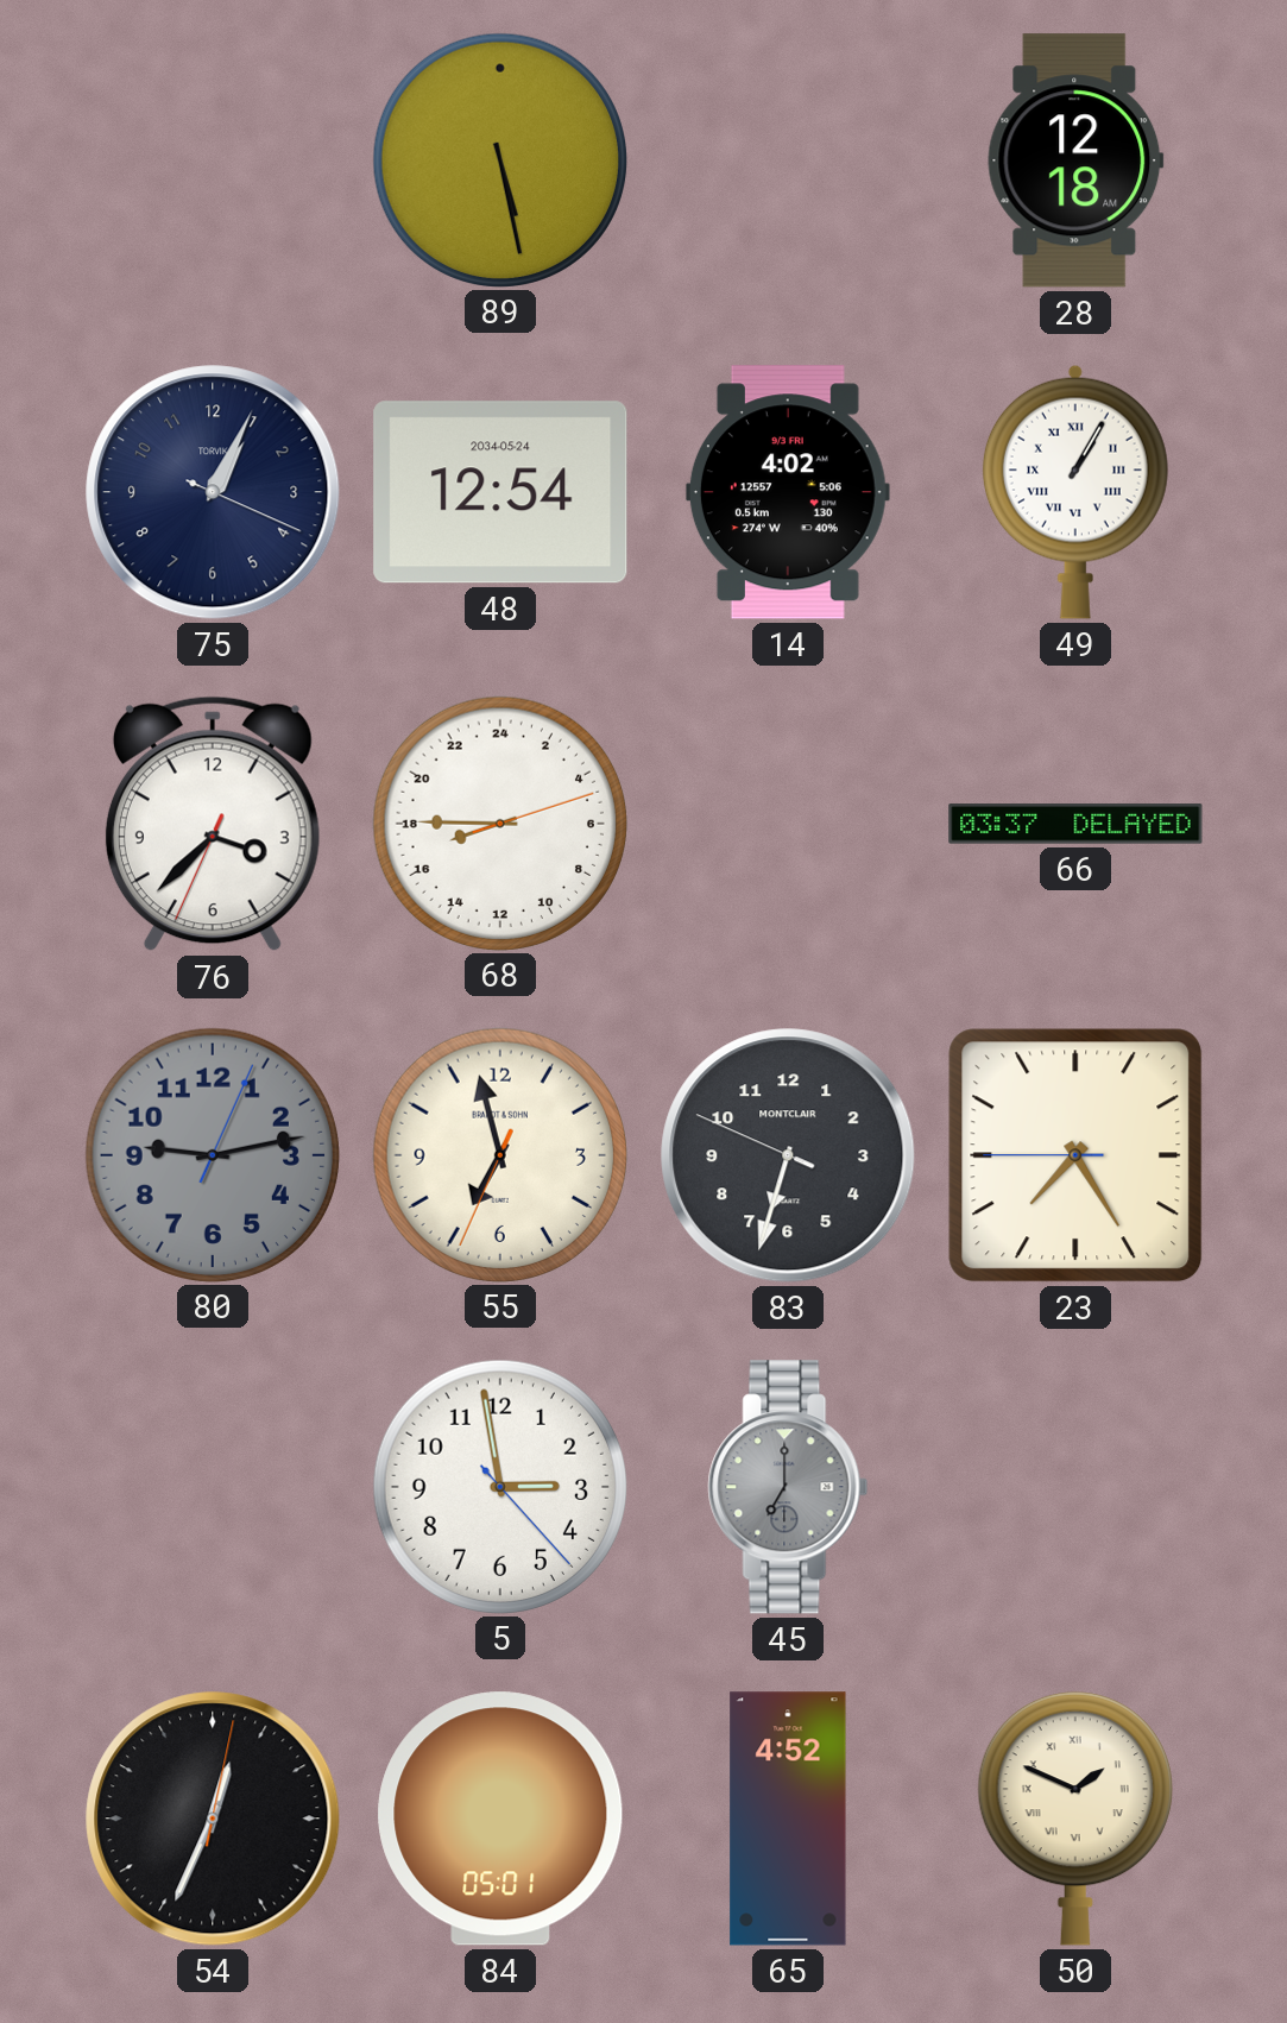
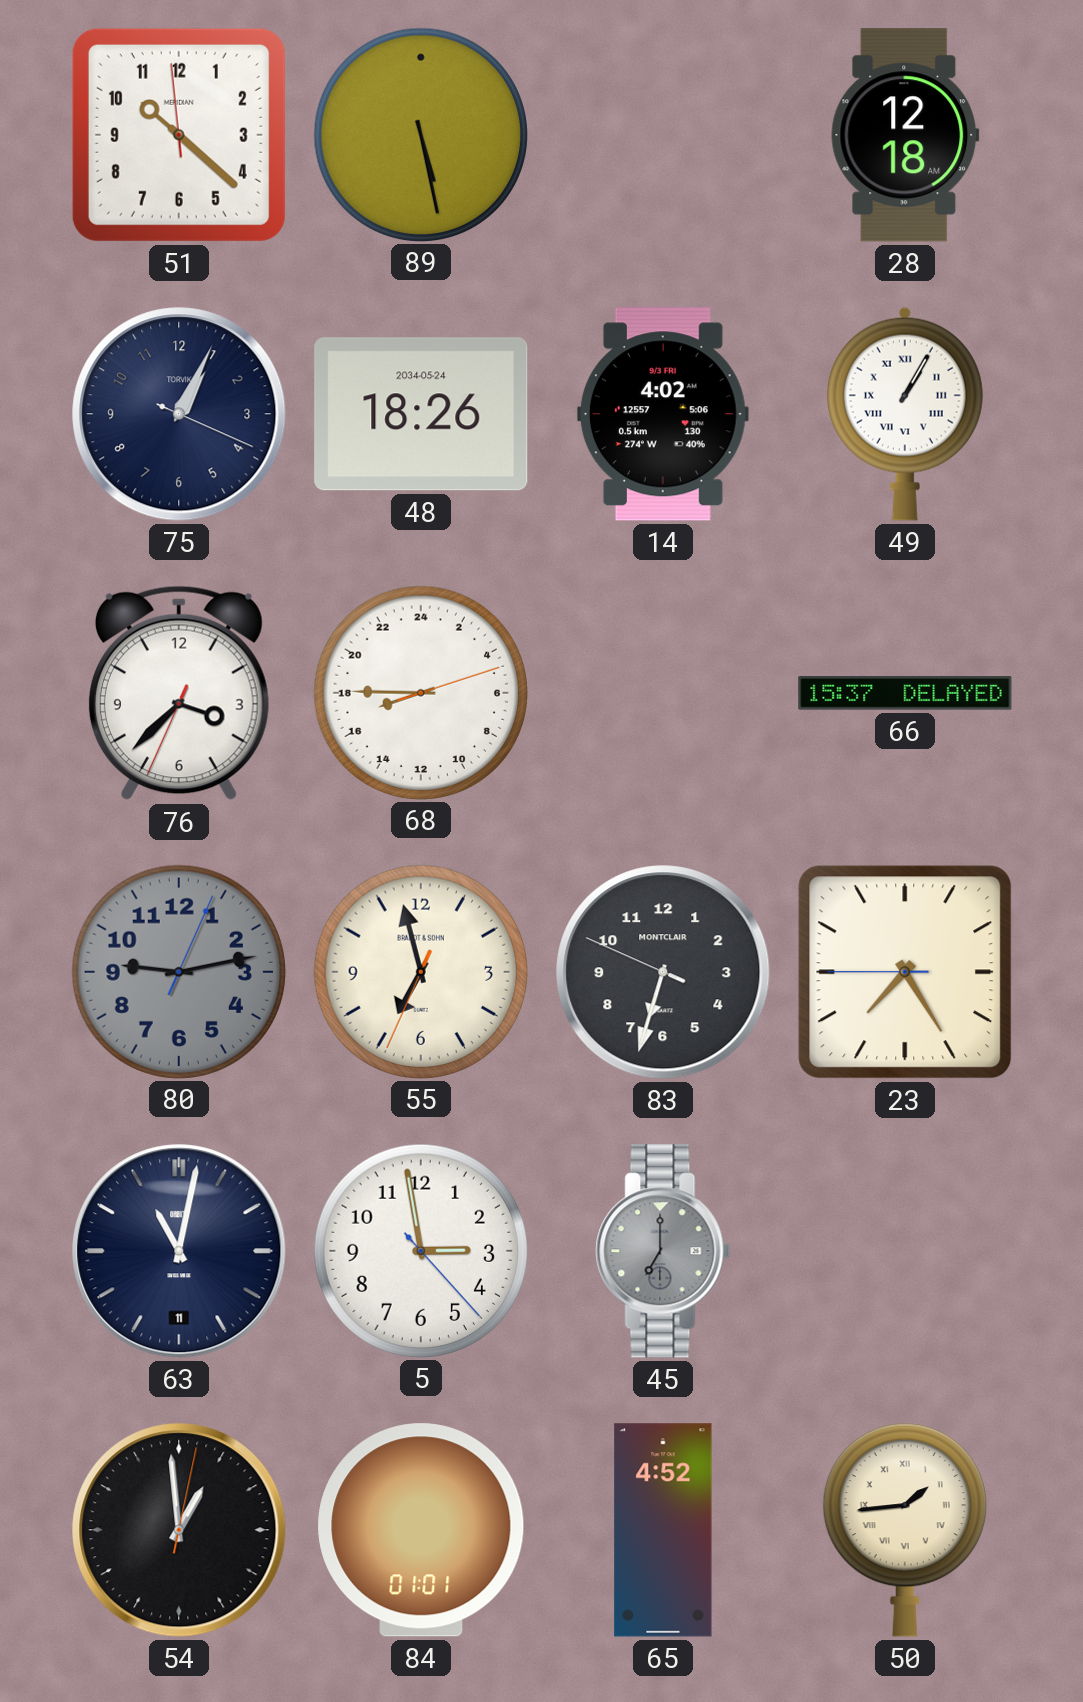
51: none -> 10:21
48: 12:54 -> 18:26
66: 03:37 -> 15:37
63: none -> 11:02
54: 12:34 -> 12:59
84: 05:01 -> 01:01
50: 1:49 -> 1:44
